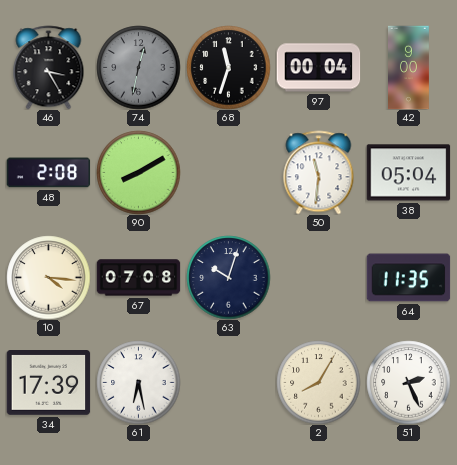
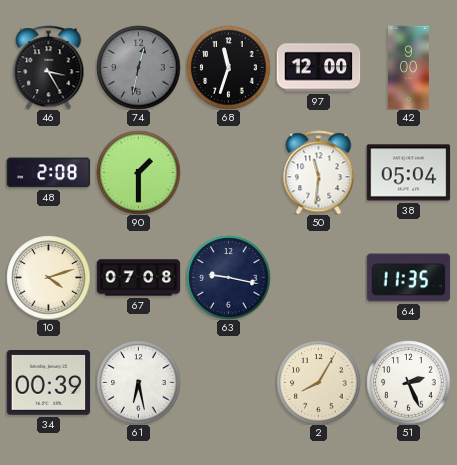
97: 00:04 -> 12:00
90: 8:10 -> 1:30
10: 4:16 -> 4:12
63: 10:03 -> 9:17
34: 17:39 -> 00:39
